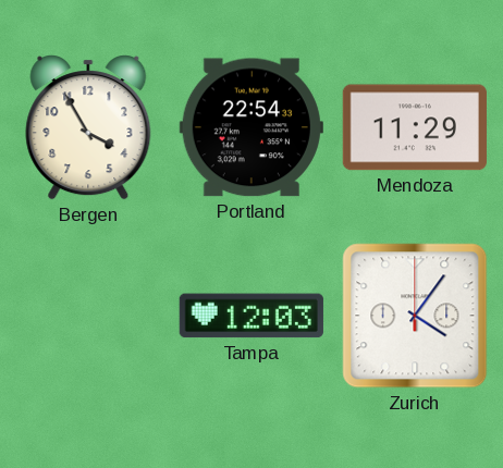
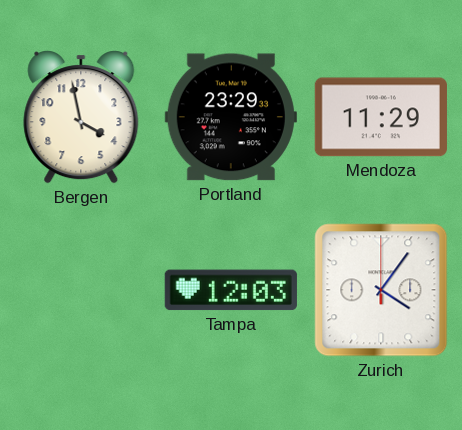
Bergen: 3:55 -> 3:58
Portland: 22:54 -> 23:29
